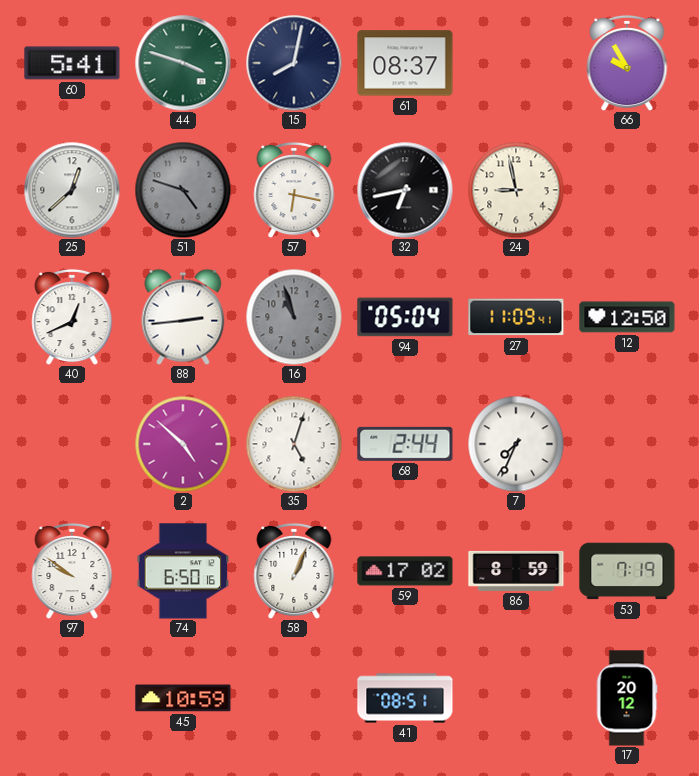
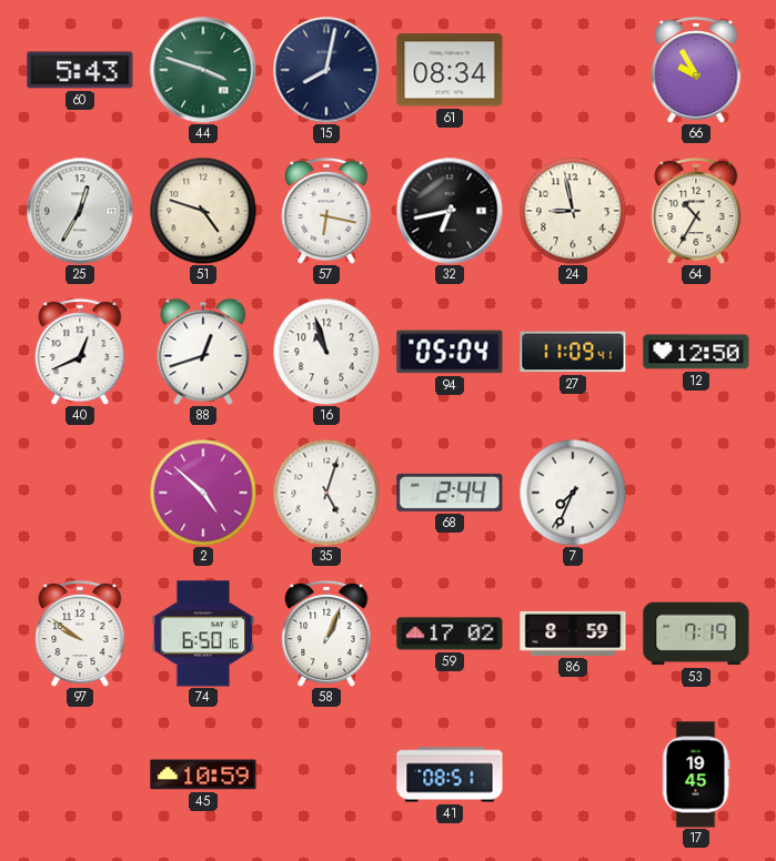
60: 5:41 -> 5:43
61: 08:37 -> 08:34
25: 12:38 -> 12:35
51 dial: grey -> cream
64: none -> 10:35
88: 2:44 -> 12:42
16 dial: grey -> white
17: 20:12 -> 19:45
